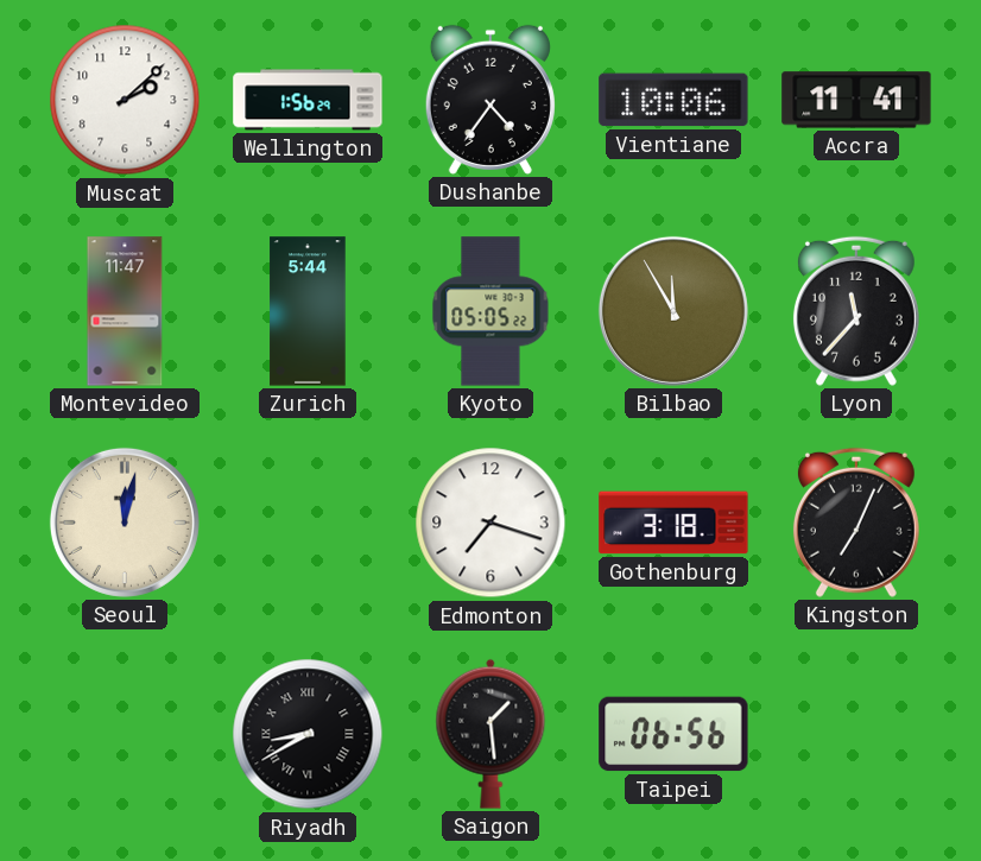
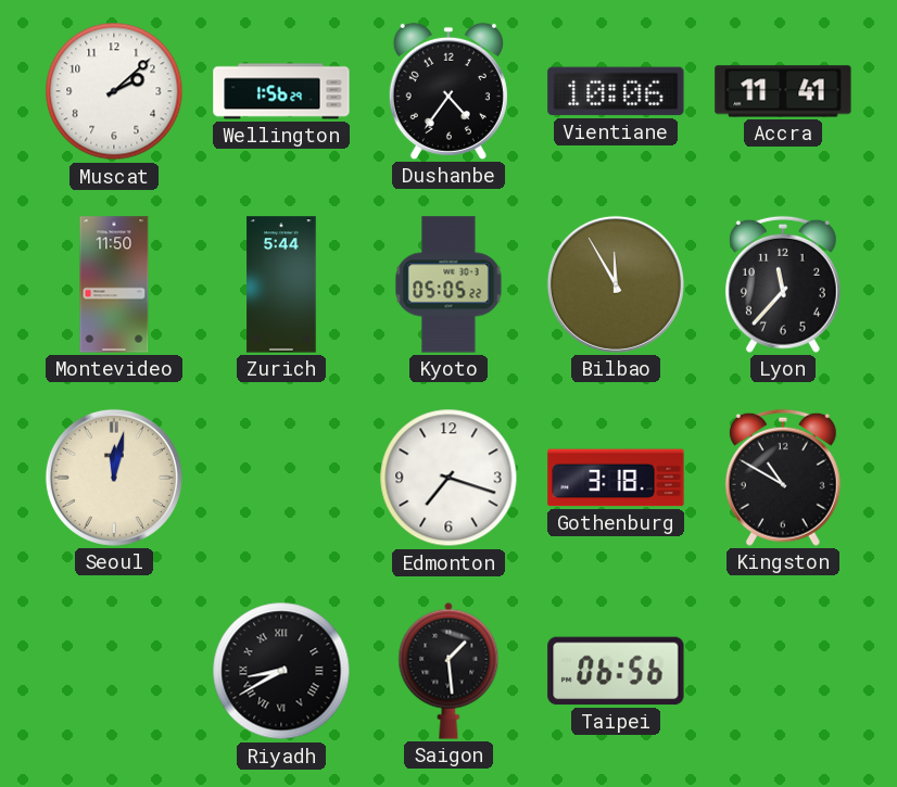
Montevideo: 11:47 -> 11:50
Kingston: 7:04 -> 10:50
